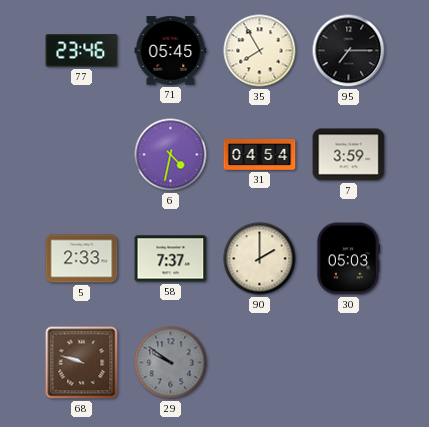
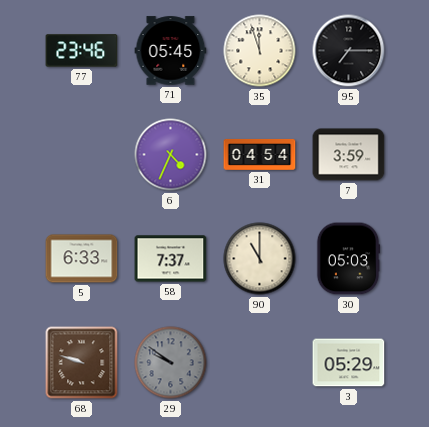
35: 7:55 -> 11:57
6: 4:32 -> 4:34
5: 2:33 -> 6:33
90: 2:00 -> 11:00
3: none -> 05:29
